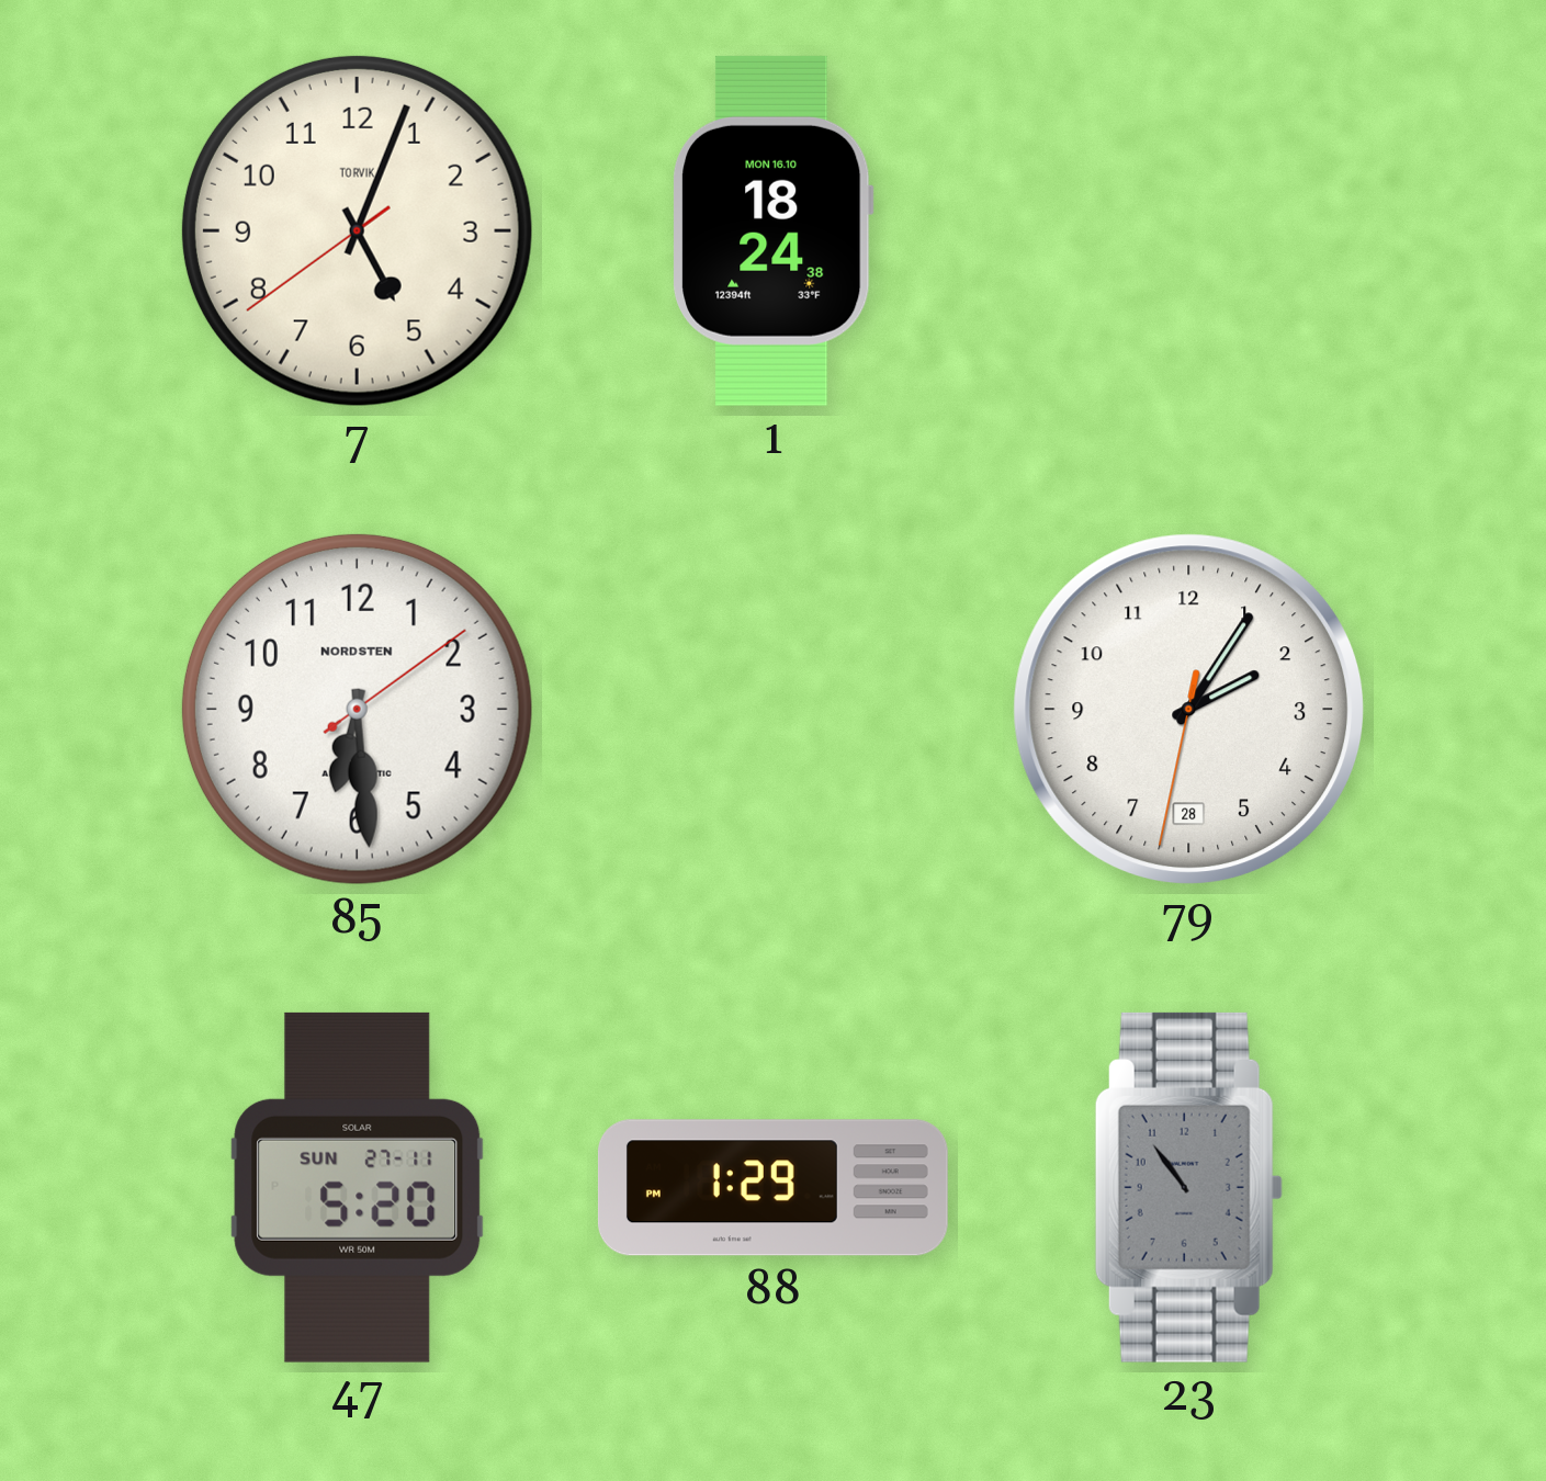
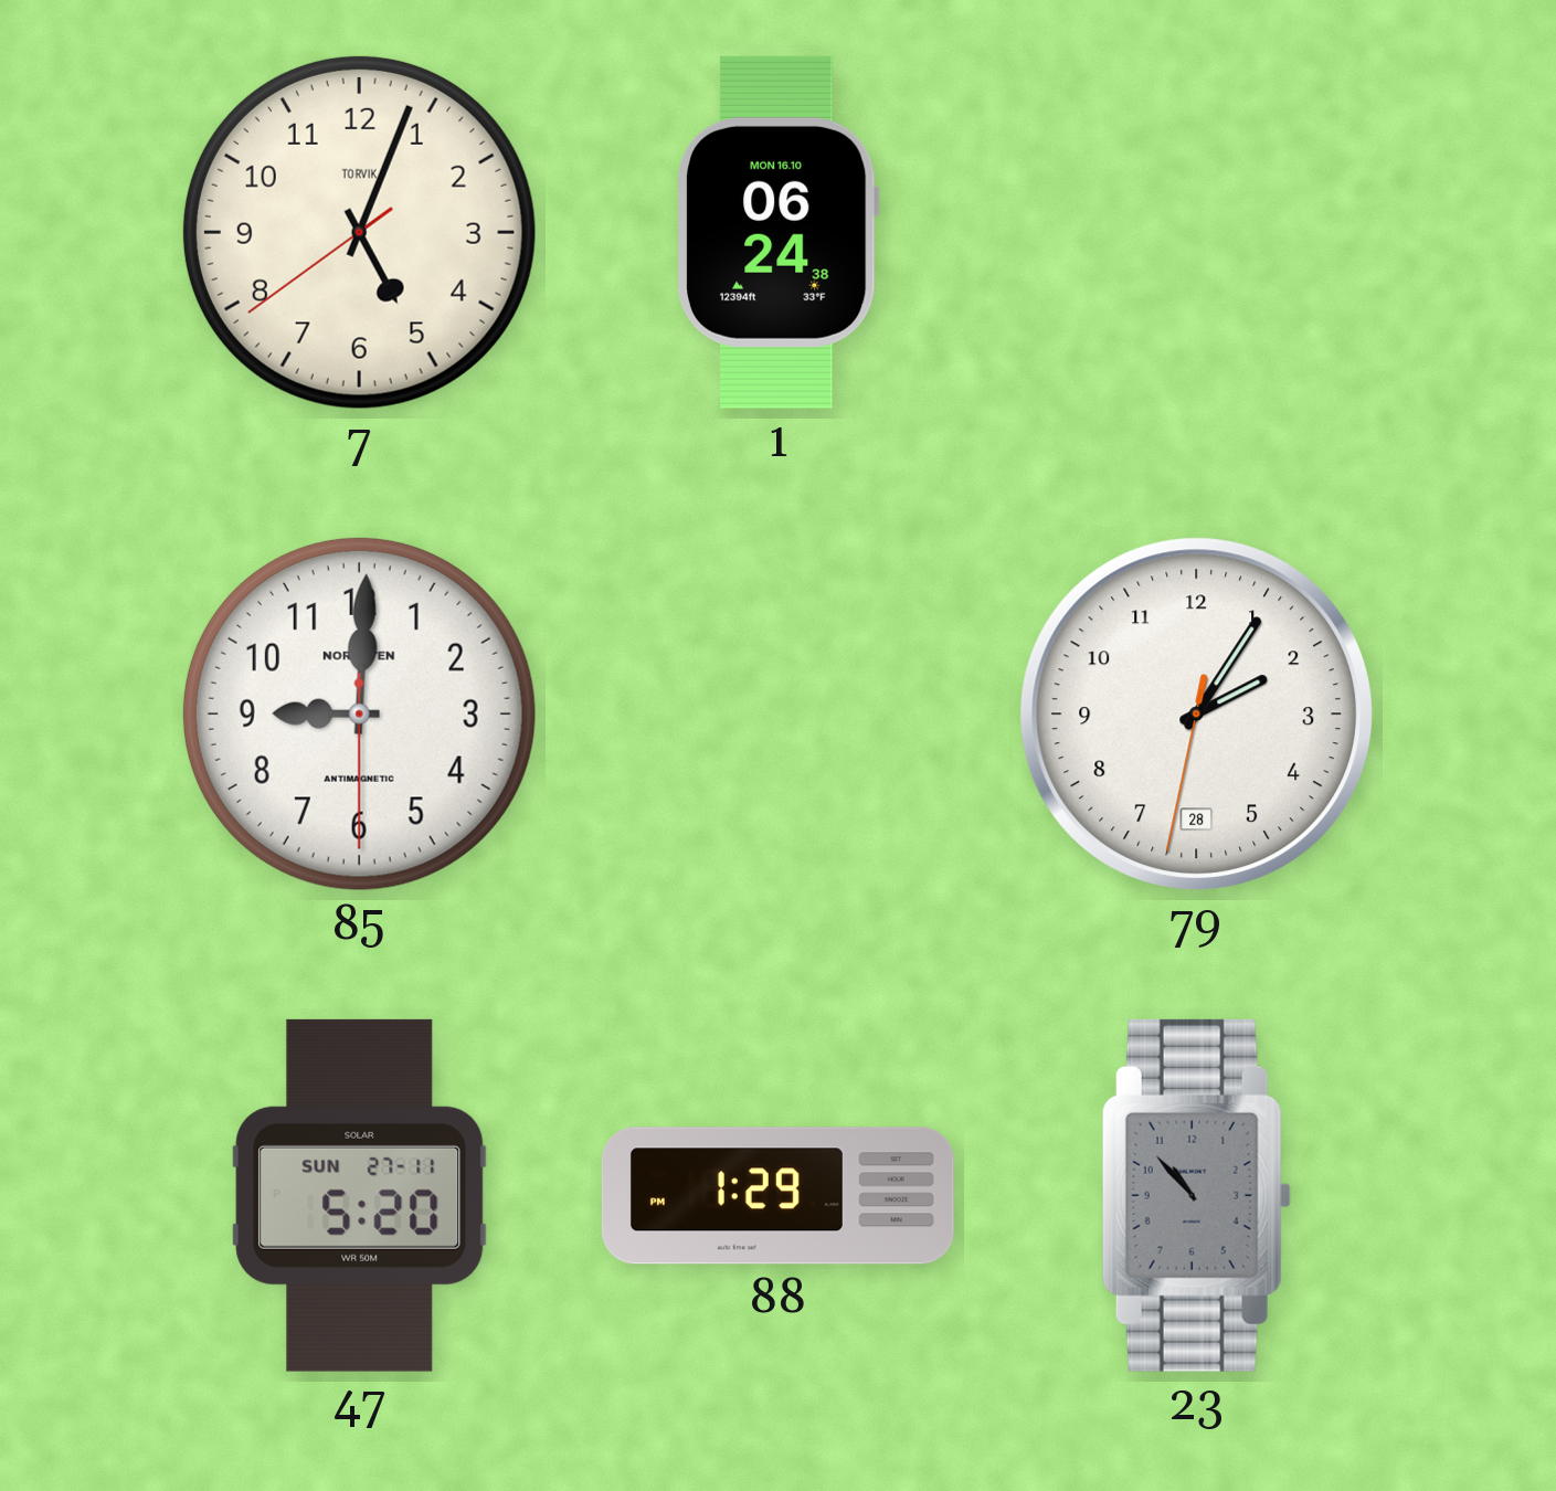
1: 18:24 -> 06:24
85: 6:29 -> 9:00
23: 10:54 -> 10:53
